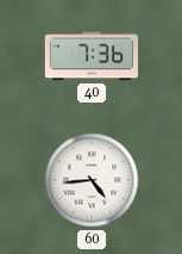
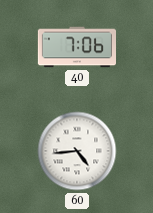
40: 7:36 -> 7:06
